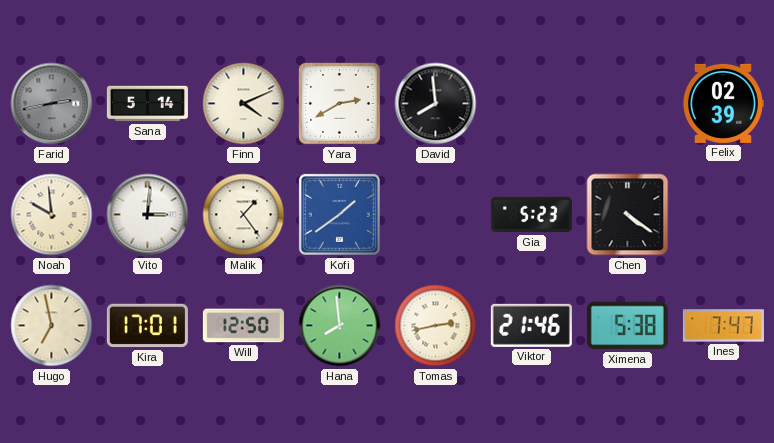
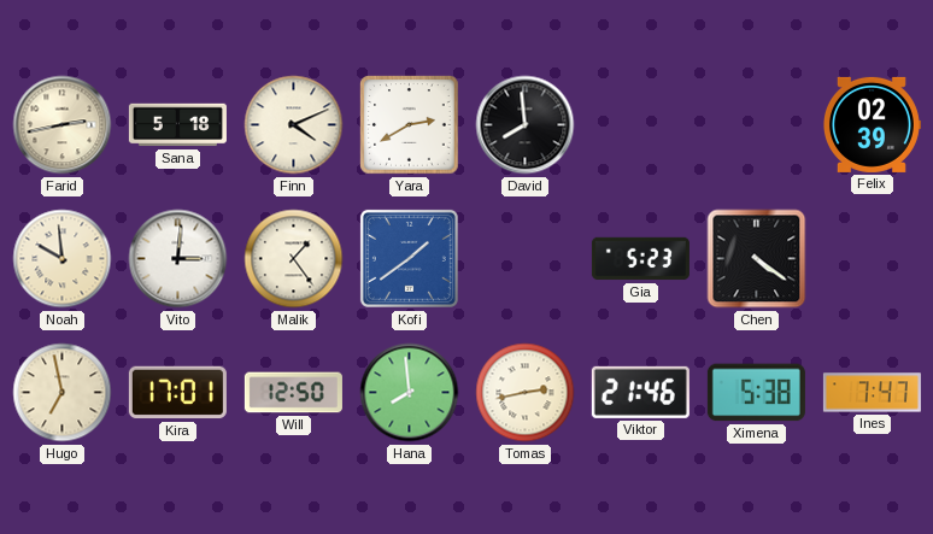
Farid dial: grey -> cream
Sana: 5:14 -> 5:18
